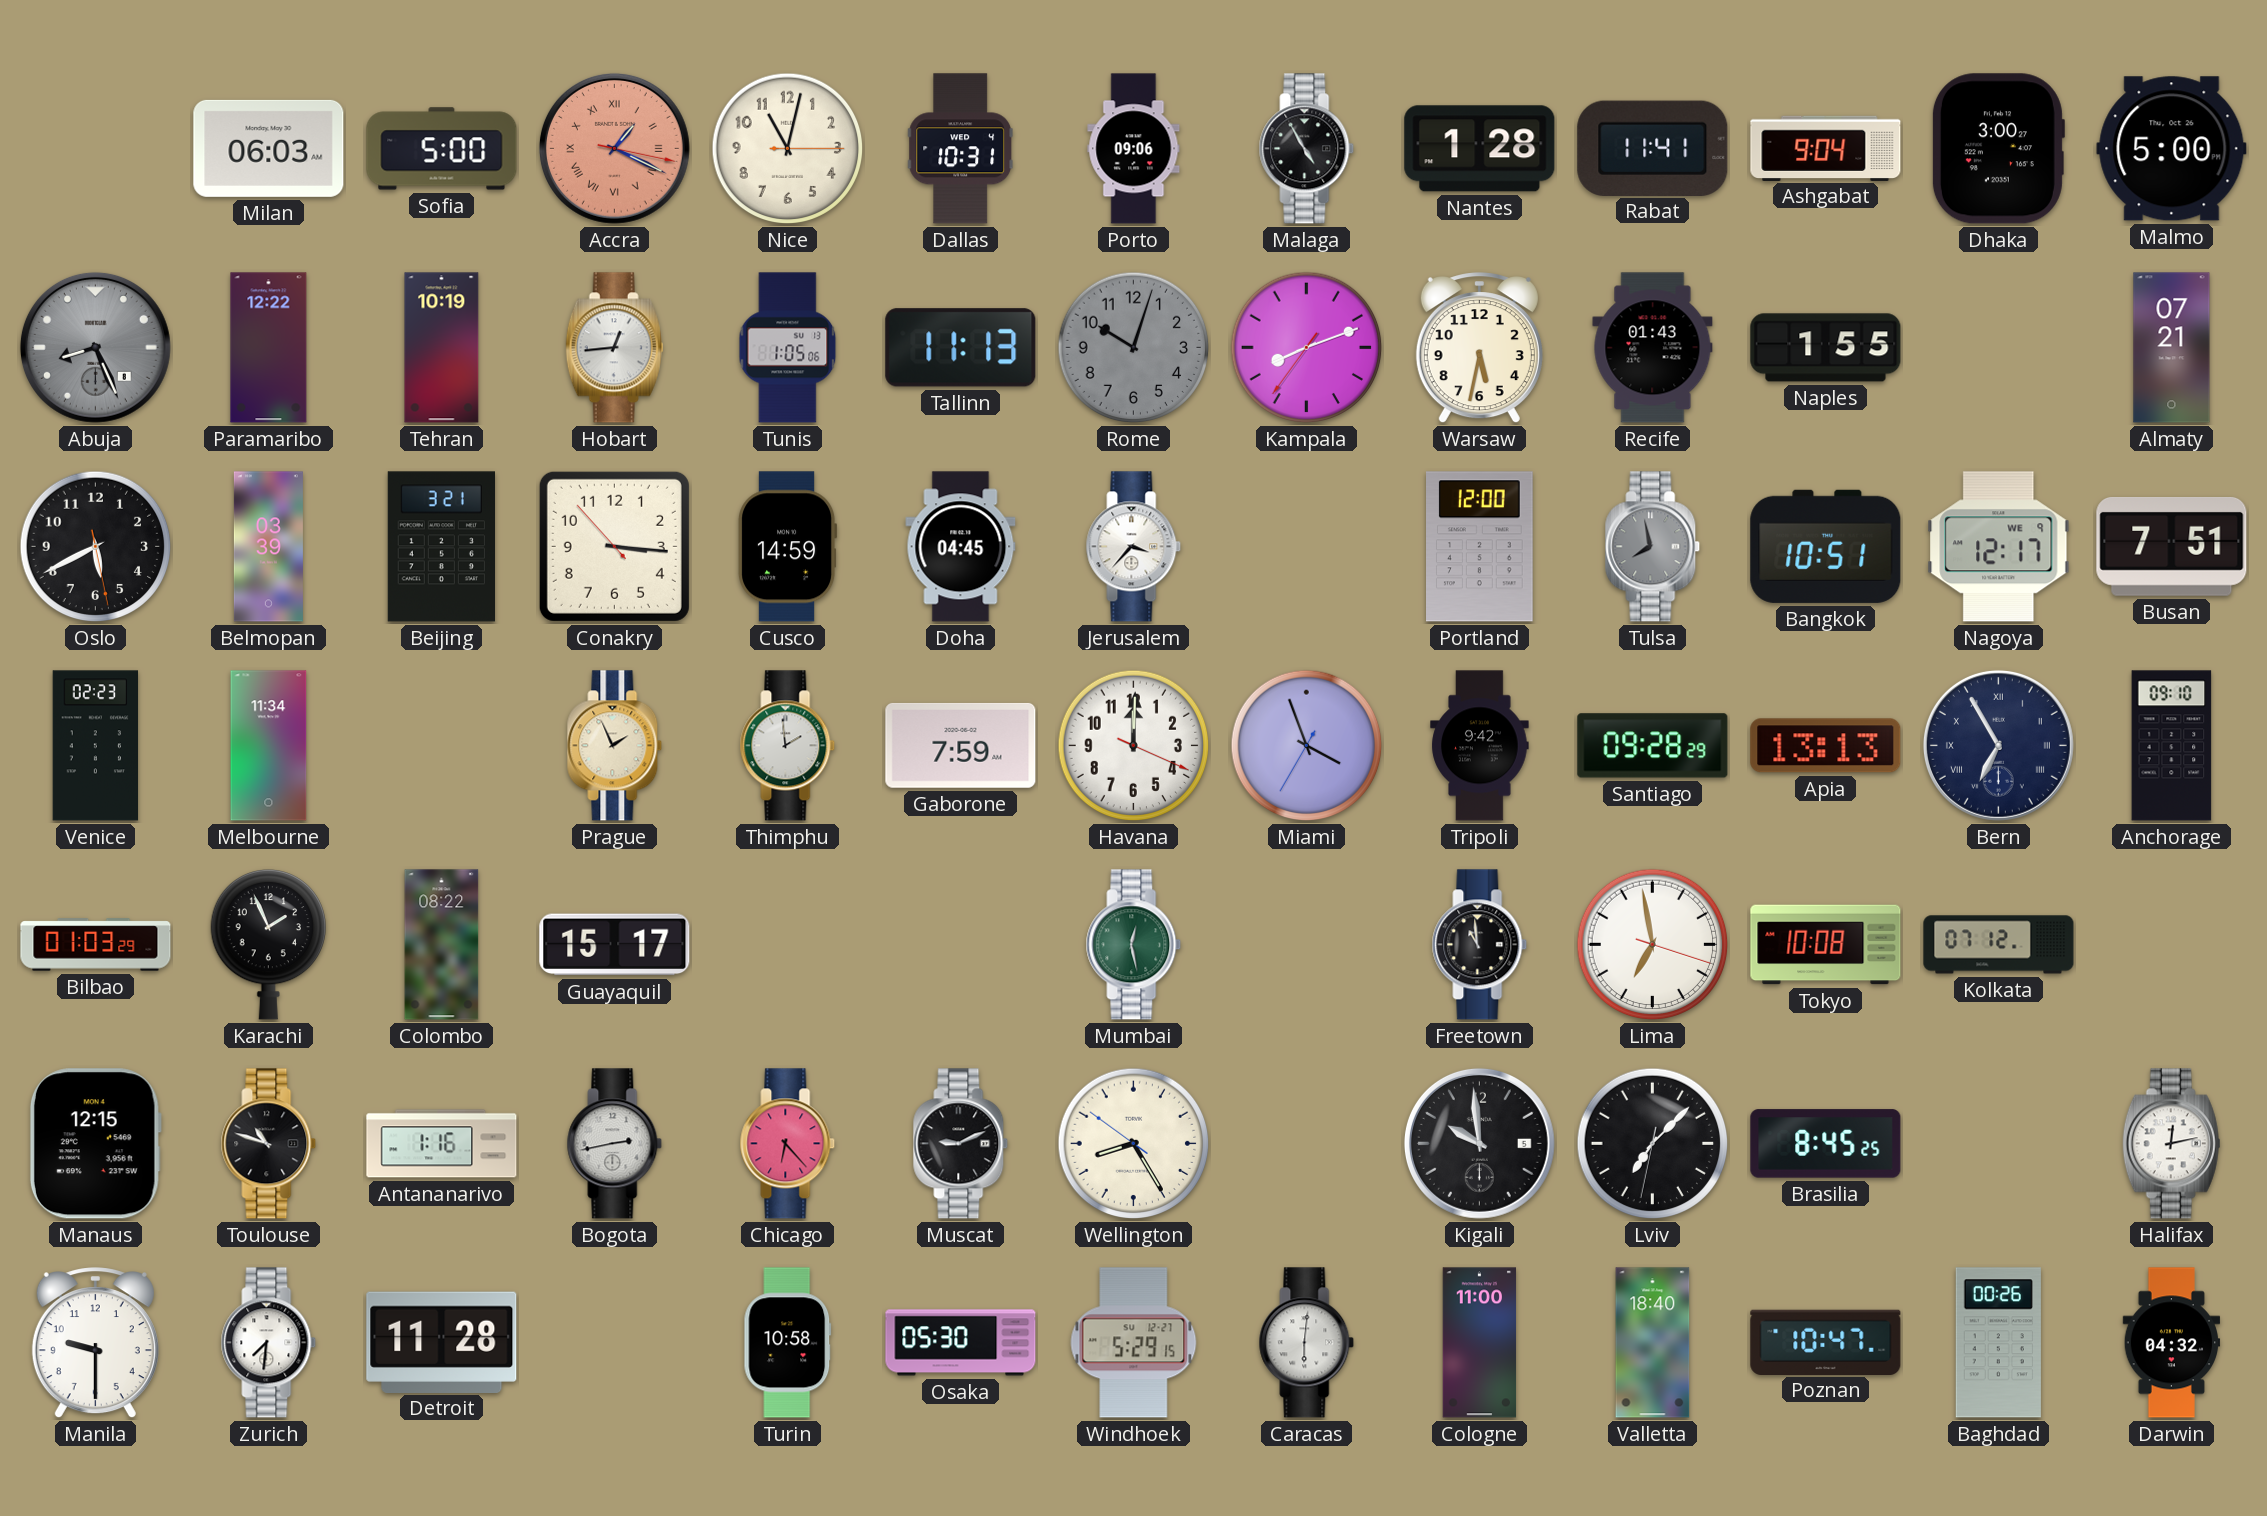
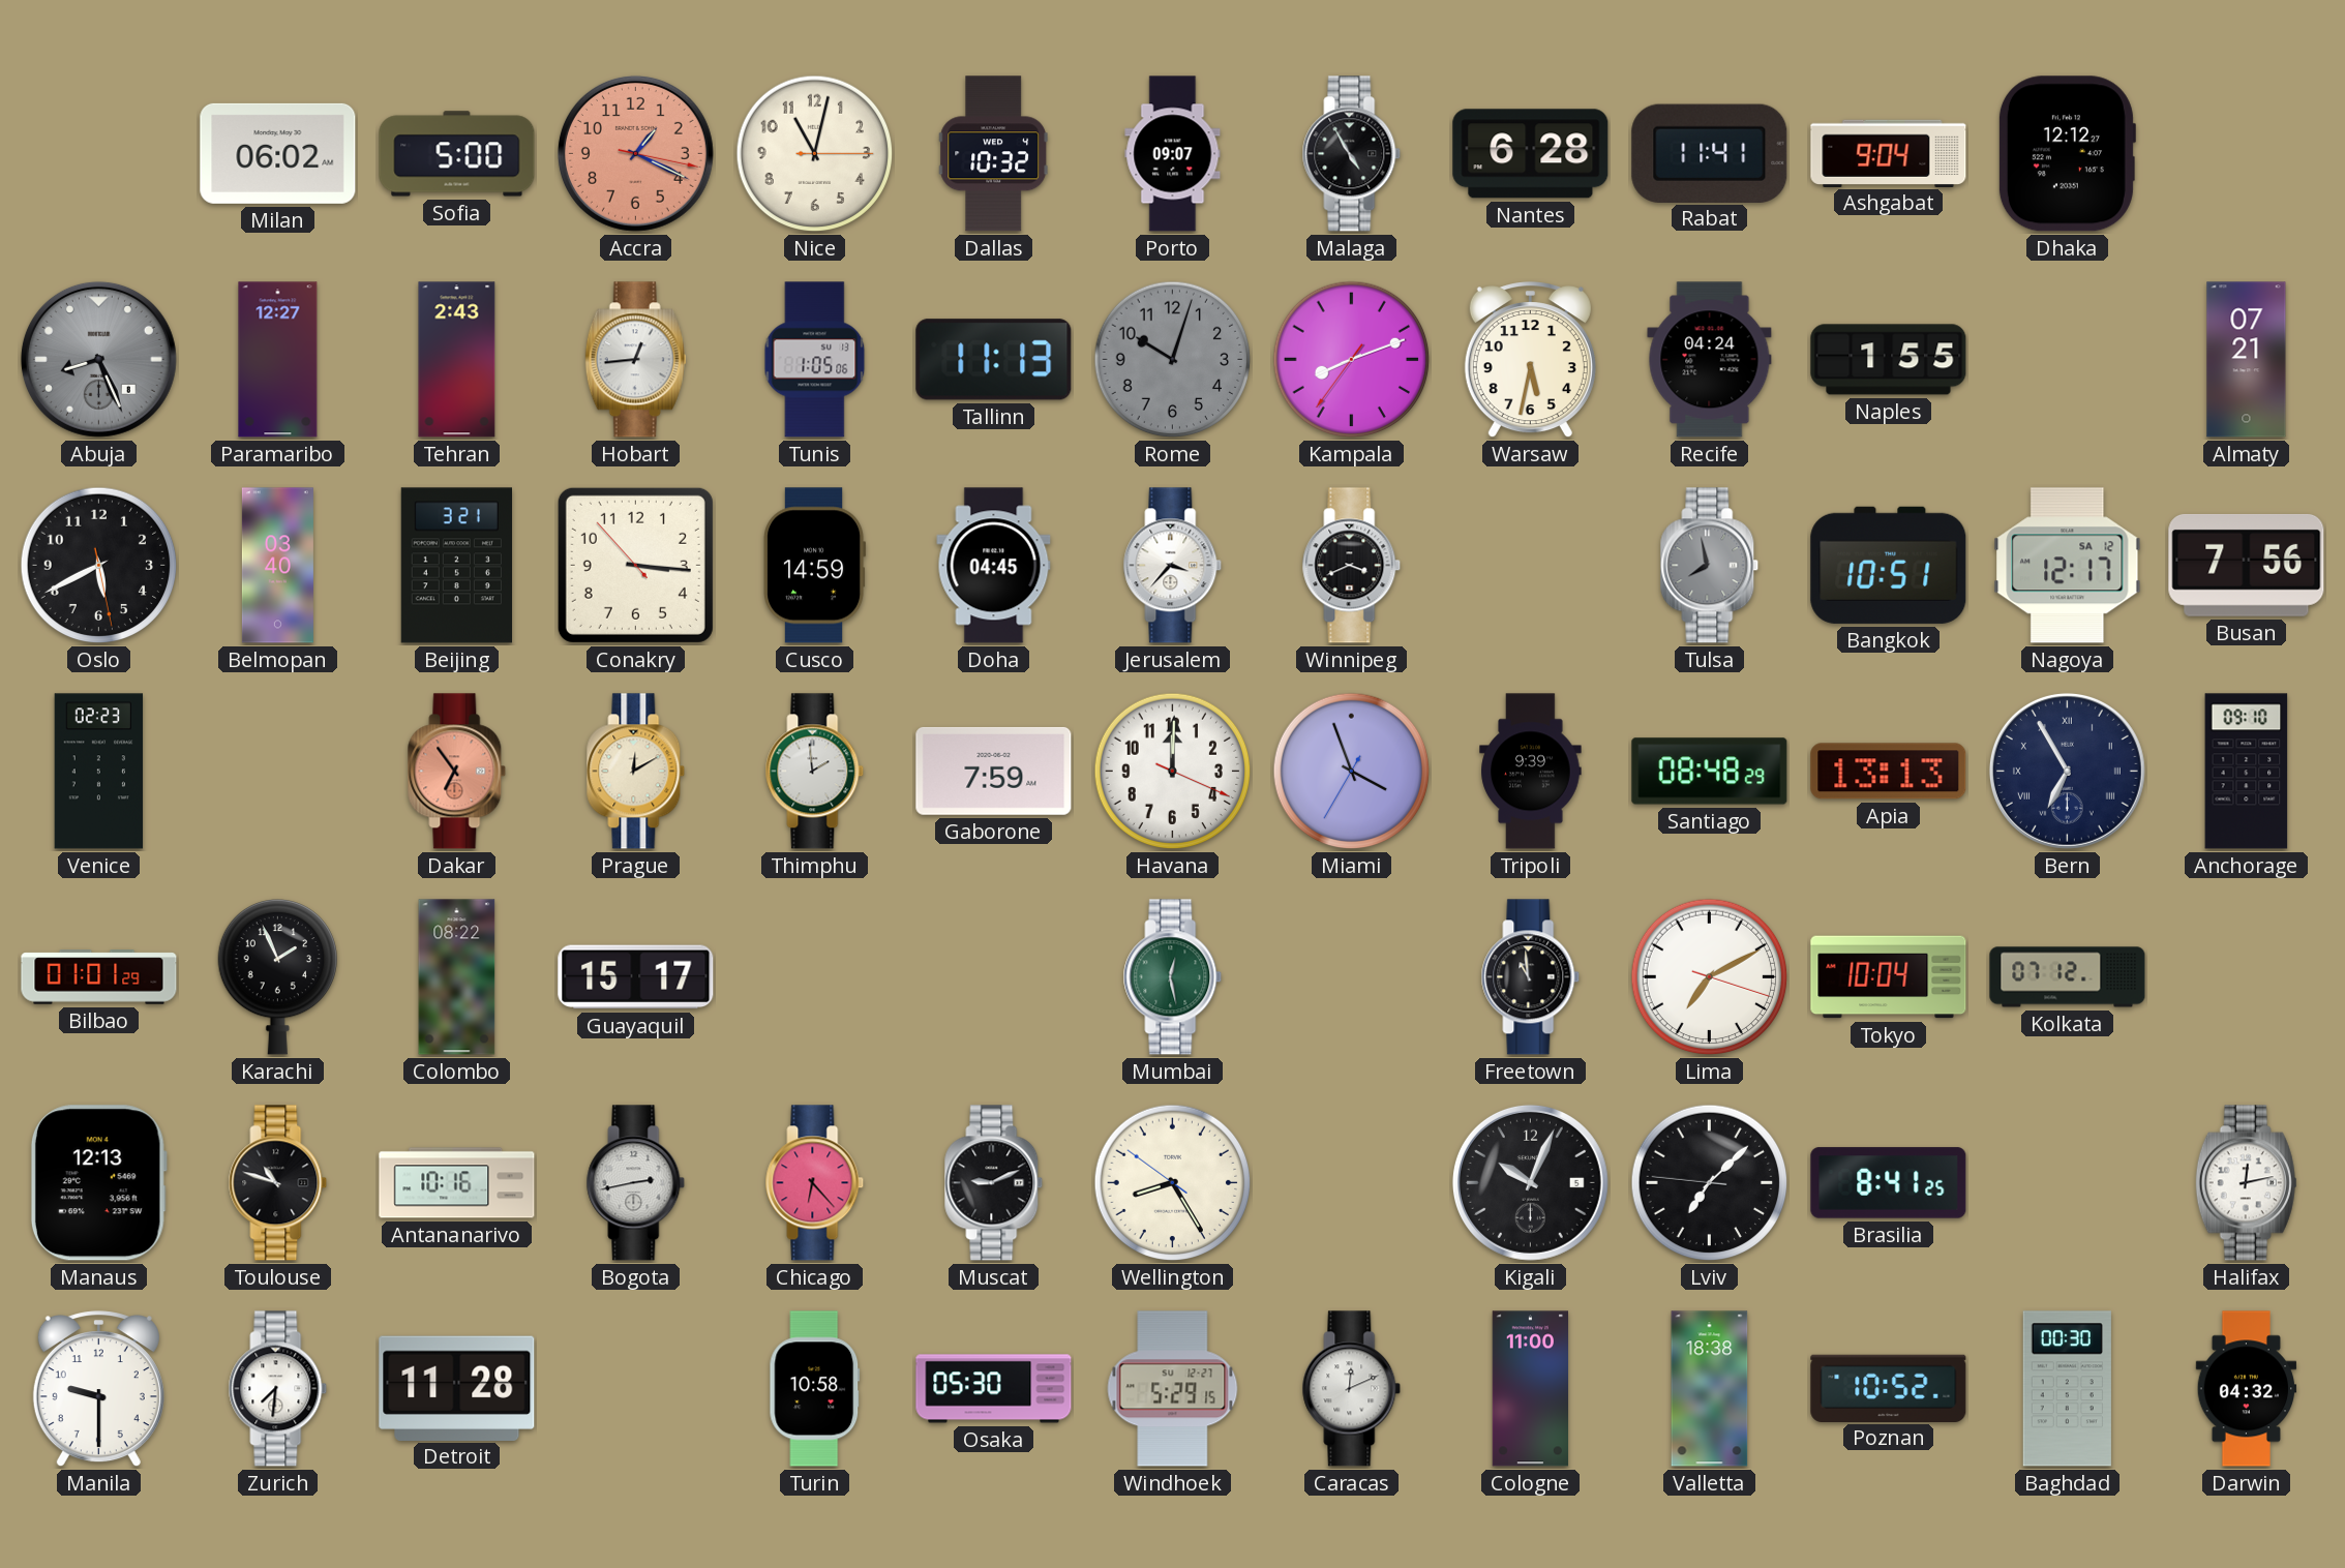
Milan: 06:03 -> 06:02
Accra numerals: Roman -> Arabic
Dallas: 10:31 -> 10:32
Porto: 09:06 -> 09:07
Nantes: 1:28 -> 6:28
Dhaka: 3:00 -> 12:12
Malmo: 5:00 -> none
Paramaribo: 12:22 -> 12:27
Tehran: 10:19 -> 2:43
Recife: 01:43 -> 04:24
Belmopan: 03:39 -> 03:40
Winnipeg: none -> 3:41
Portland: 12:00 -> none
Nagoya date: WE 9 -> SA 12
Busan: 7:51 -> 7:56
Melbourne: 11:34 -> none
Dakar: none -> 6:54
Prague: 1:56 -> 12:10
Tripoli: 9:42 -> 9:39
Santiago: 09:28 -> 08:48
Bilbao: 01:03 -> 01:01
Lima: 6:58 -> 7:10
Tokyo: 10:08 -> 10:04
Manaus: 12:15 -> 12:13
Antananarivo: 1:16 -> 10:16
Kigali: 9:59 -> 10:04
Lviv: 7:07:32 -> 7:07:46
Brasilia: 8:45 -> 8:41
Caracas: 6:01 -> 12:11
Valletta: 18:40 -> 18:38
Poznan: 10:47 -> 10:52
Baghdad: 00:26 -> 00:30
